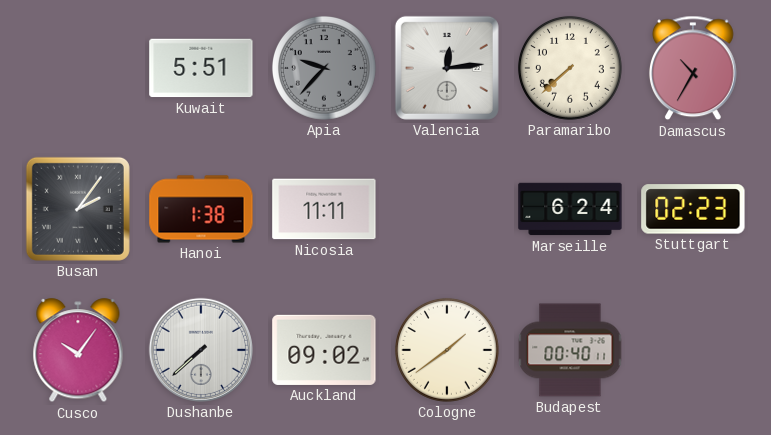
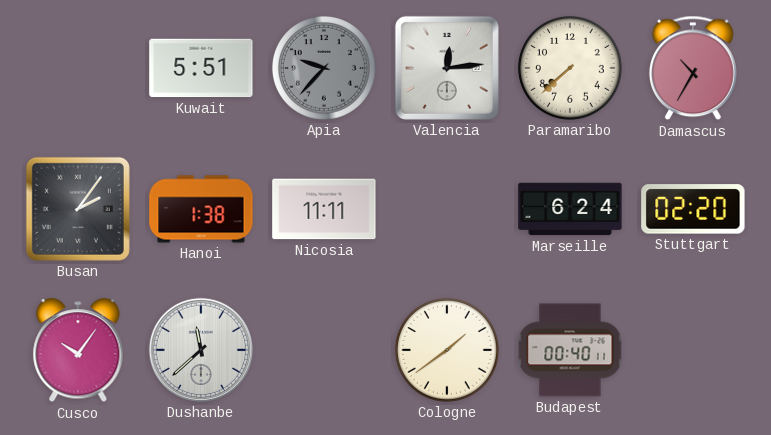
Stuttgart: 02:23 -> 02:20
Dushanbe: 7:38 -> 11:38
Auckland: 09:02 -> none
